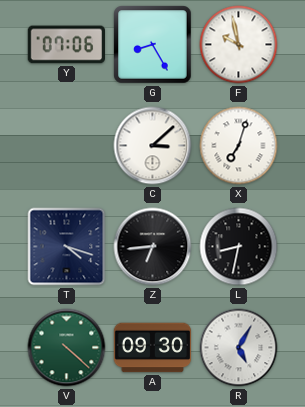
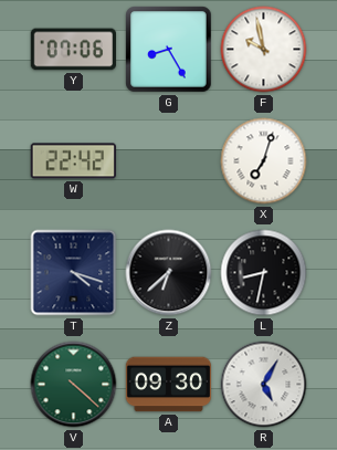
W: none -> 22:42
C: 3:08 -> none
Z: 6:44 -> 6:38
